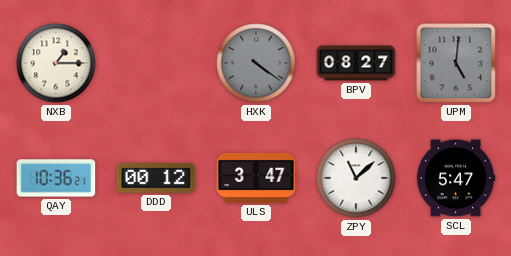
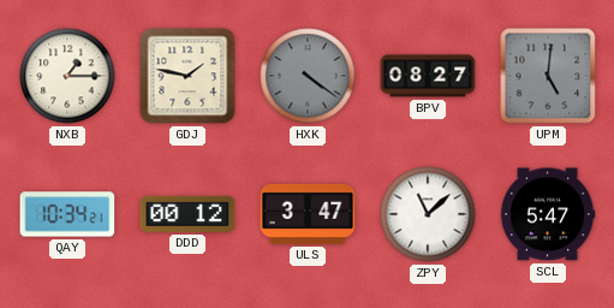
GDJ: none -> 1:47
QAY: 10:36 -> 10:34
